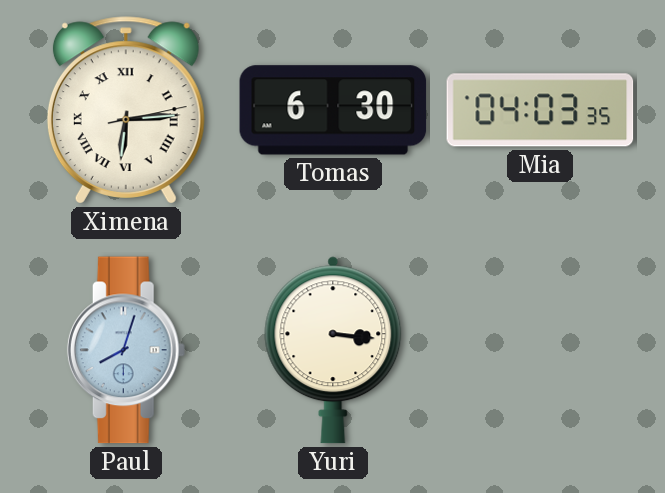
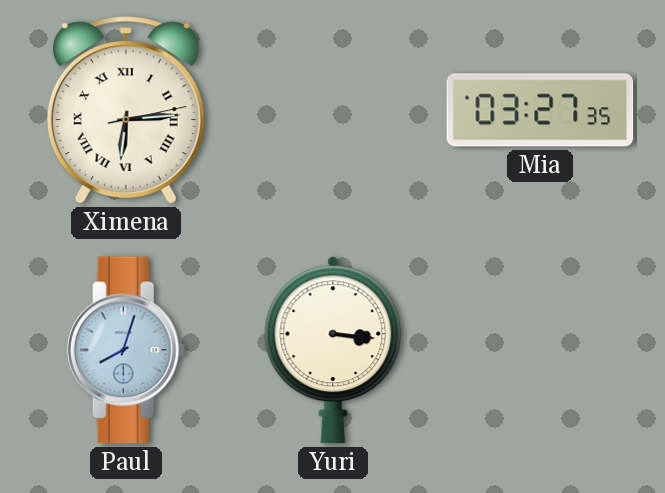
Tomas: 6:30 -> none
Mia: 04:03 -> 03:27
